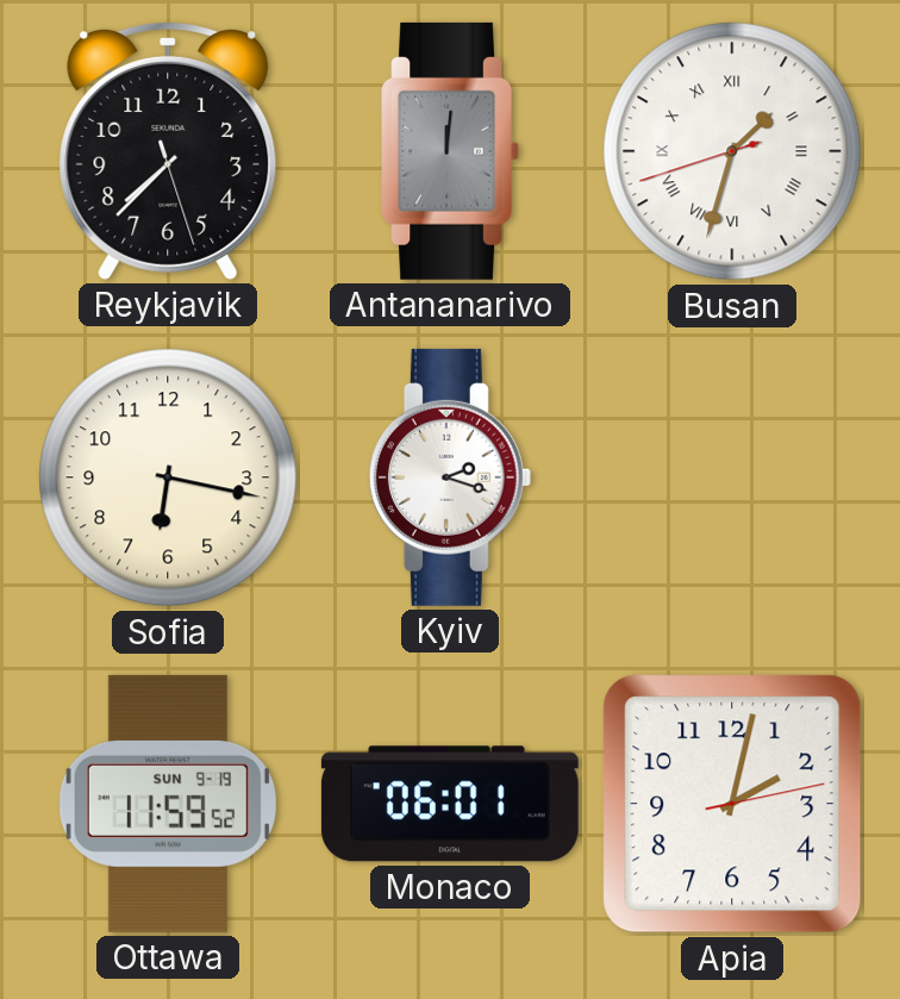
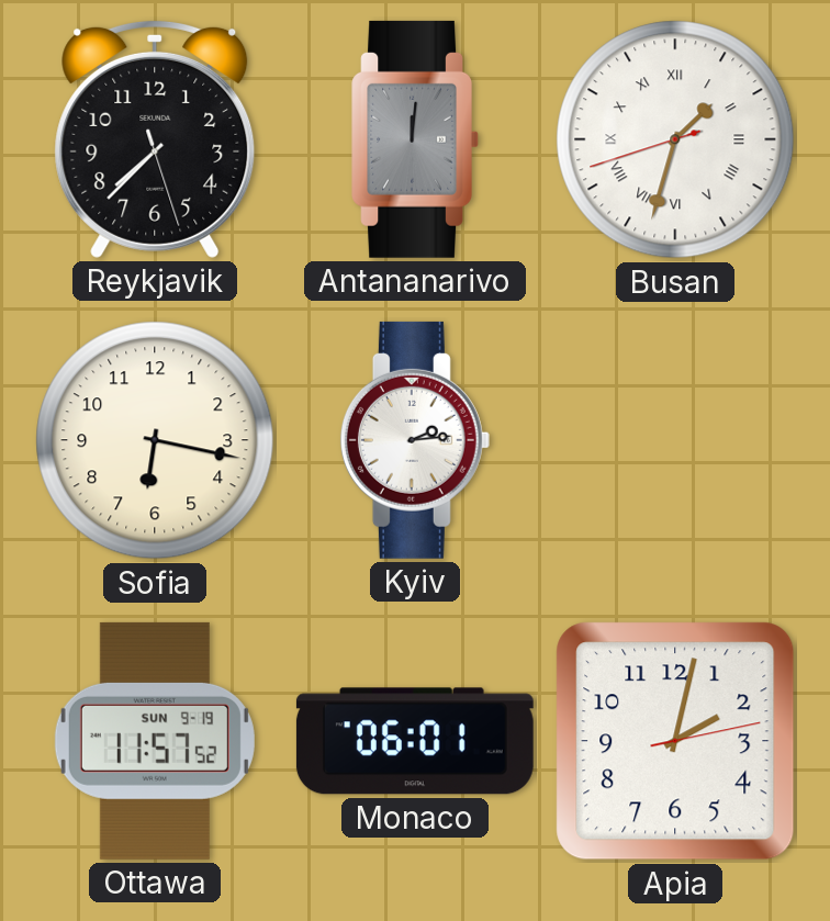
Kyiv: 2:18 -> 2:14
Ottawa: 11:59 -> 11:57
